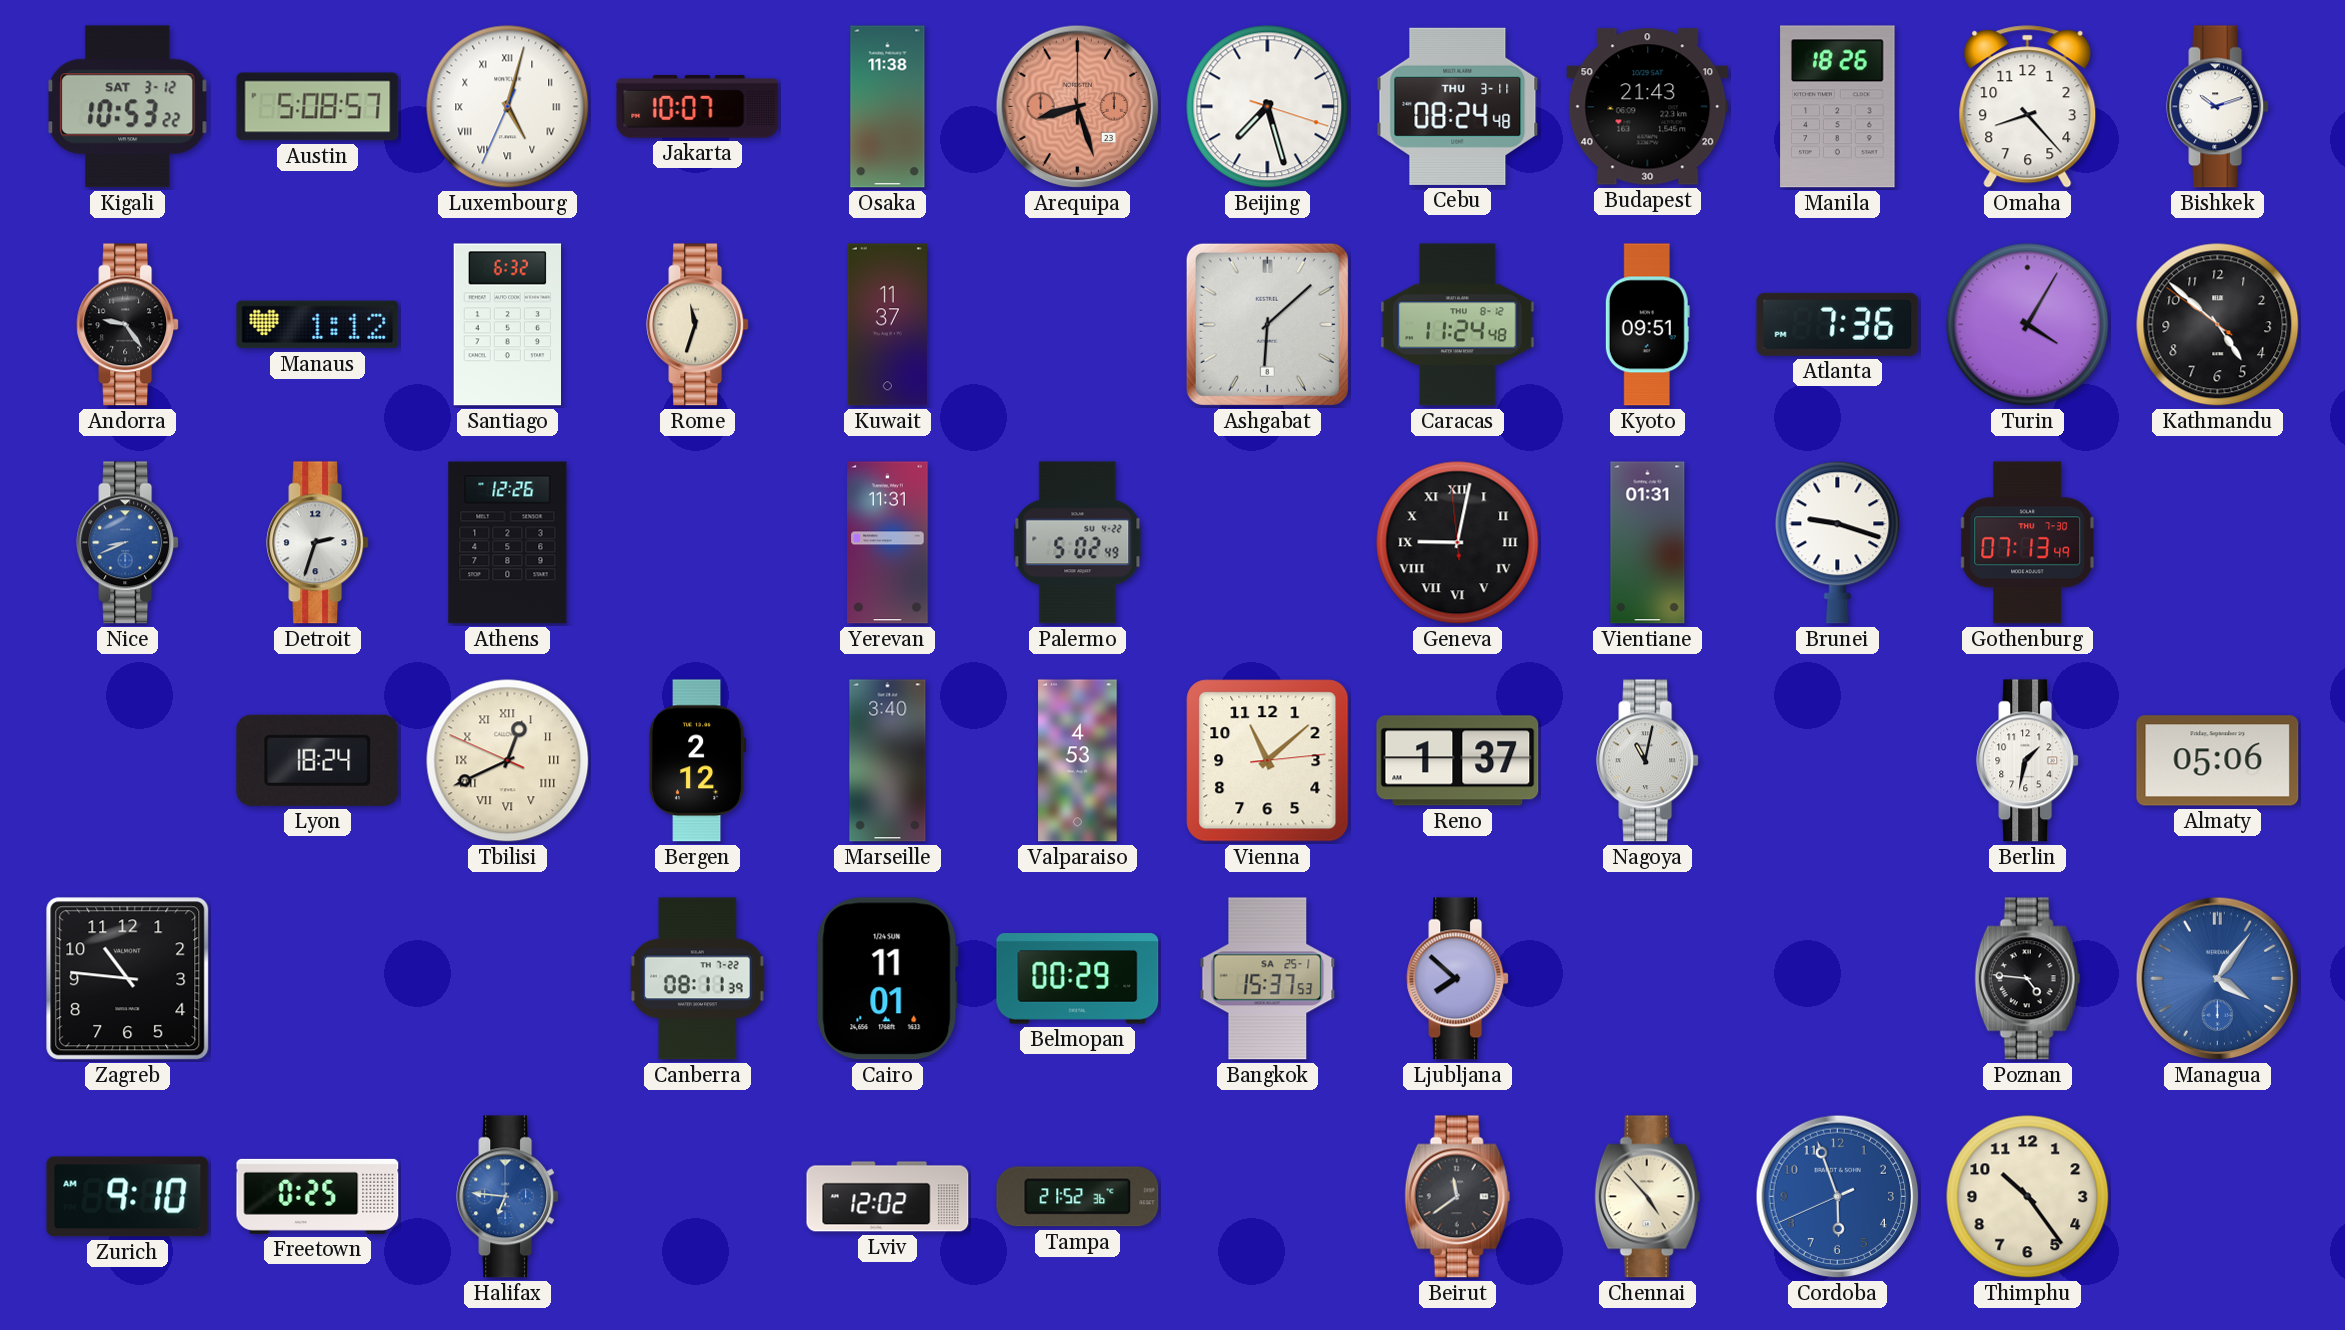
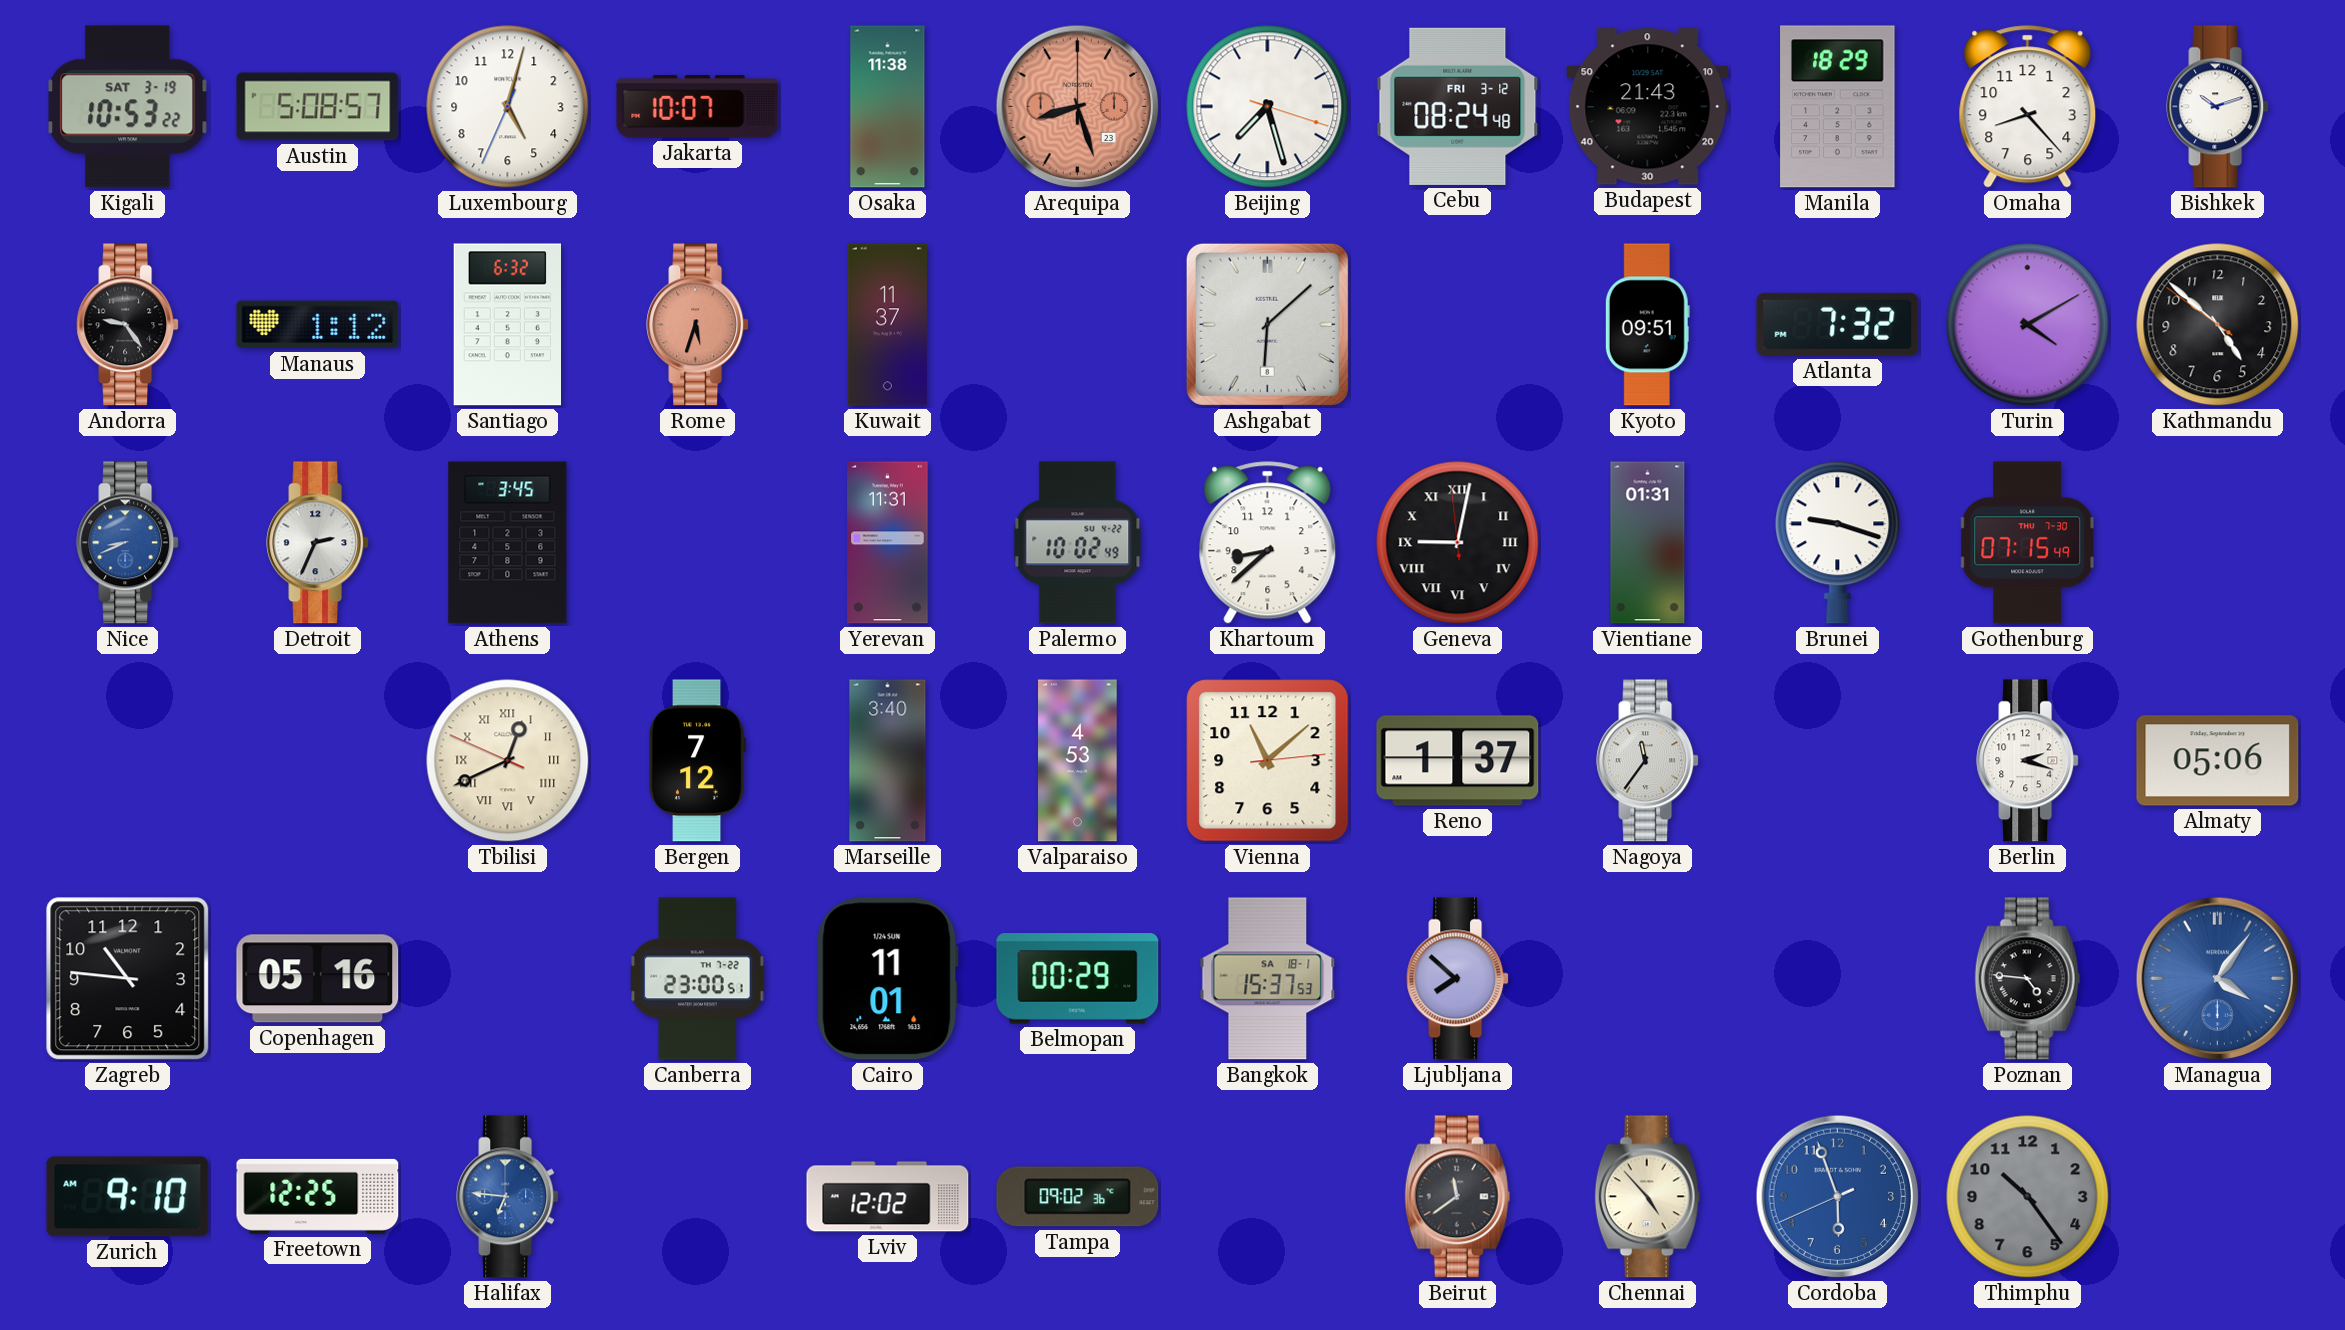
Kigali date: SAT 3-12 -> SAT 3-19
Luxembourg numerals: Roman -> Arabic
Cebu date: THU 3-11 -> FRI 3-12
Manila: 18:26 -> 18:29
Rome: 11:33 -> 5:33
Rome dial: cream -> salmon
Caracas: 11:24 -> none
Atlanta: 7:36 -> 7:32
Turin: 4:05 -> 4:10
Detroit: 2:33 -> 2:34
Athens: 12:26 -> 3:45
Palermo: 5:02 -> 10:02
Khartoum: none -> 8:38
Gothenburg: 07:13 -> 07:15
Lyon: 18:24 -> none
Bergen: 2:12 -> 7:12
Nagoya: 11:02 -> 11:36
Berlin: 1:32 -> 2:18
Copenhagen: none -> 05:16
Canberra: 08:11 -> 23:00
Bangkok date: SA 25-1 -> SA 18-1
Freetown: 0:25 -> 12:25
Tampa: 21:52 -> 09:02
Thimphu dial: cream -> grey
